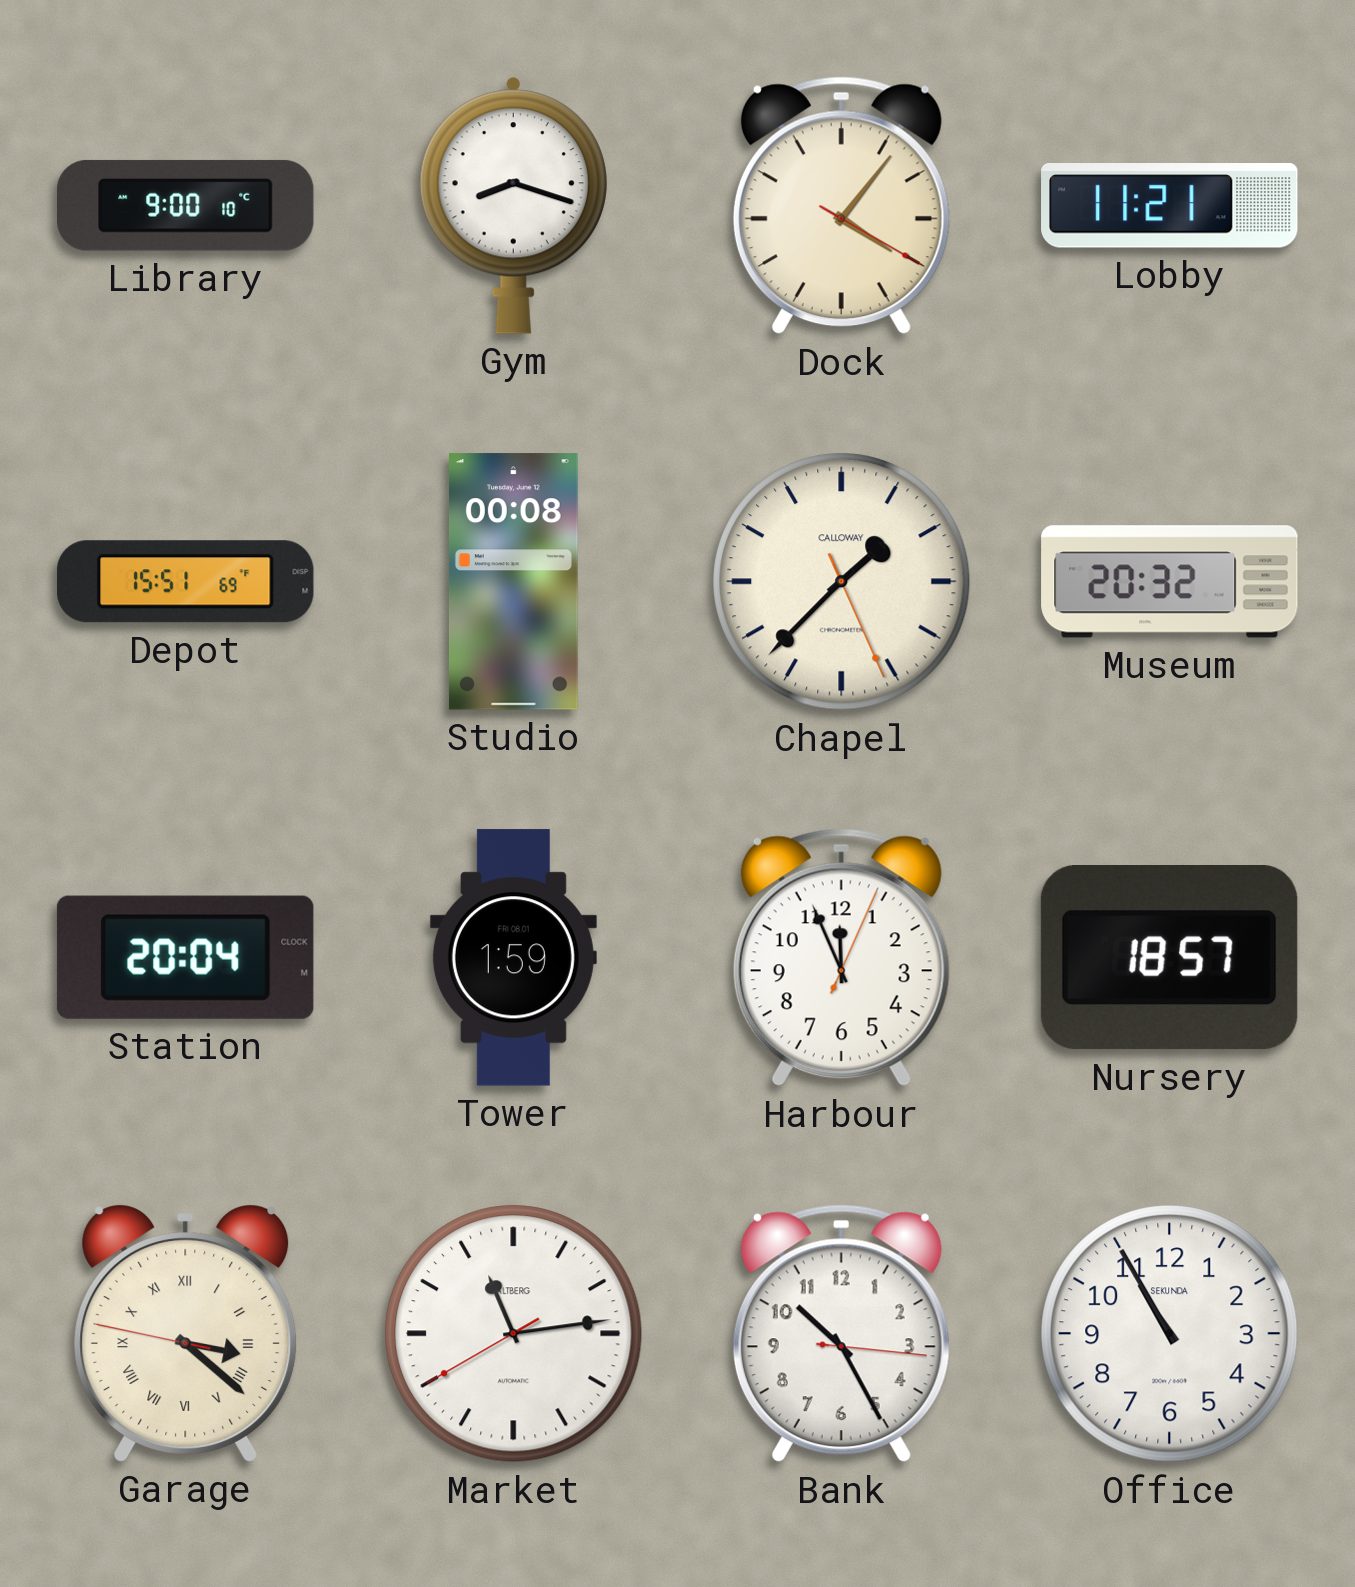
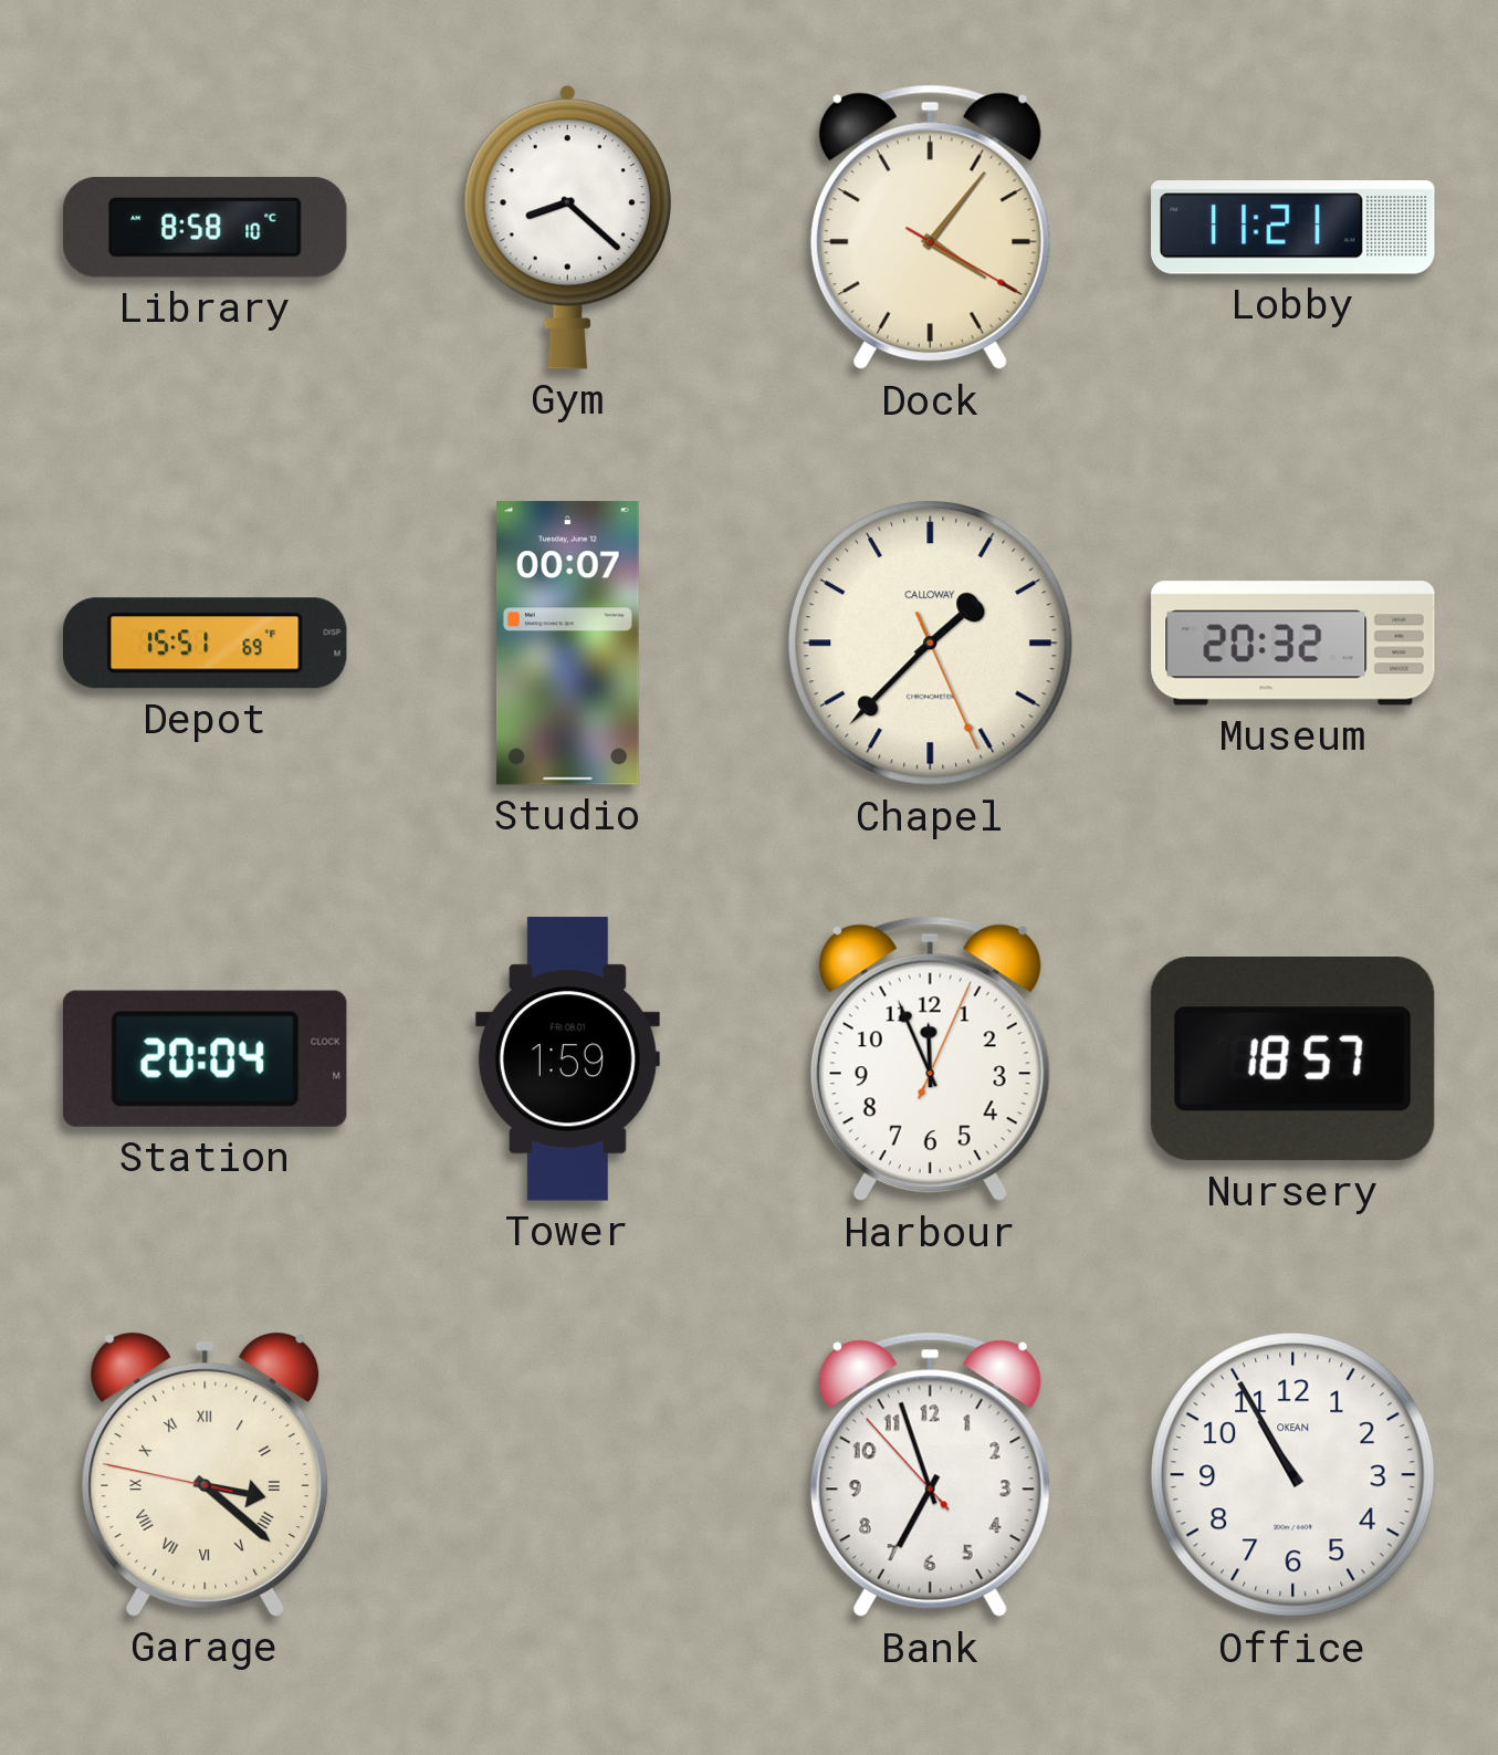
Library: 9:00 -> 8:58
Gym: 8:18 -> 8:22
Studio: 00:08 -> 00:07
Market: 11:13 -> none
Bank: 10:25 -> 6:56
Office brand: SEKUNDA -> OKEAN
